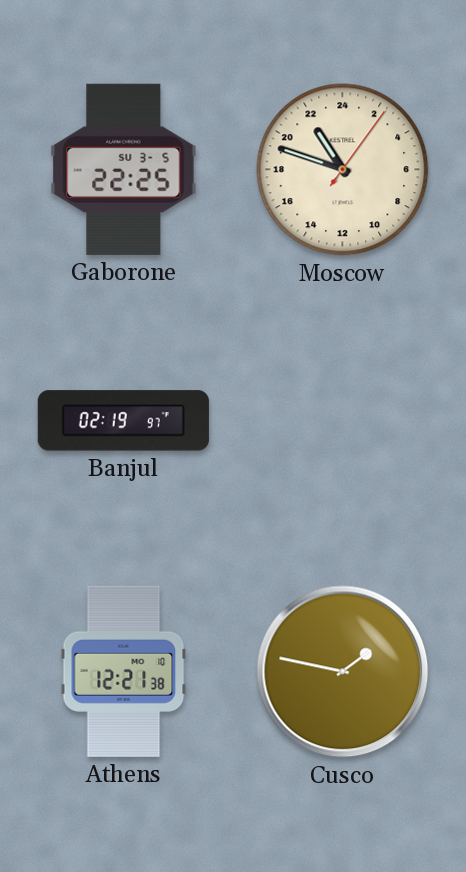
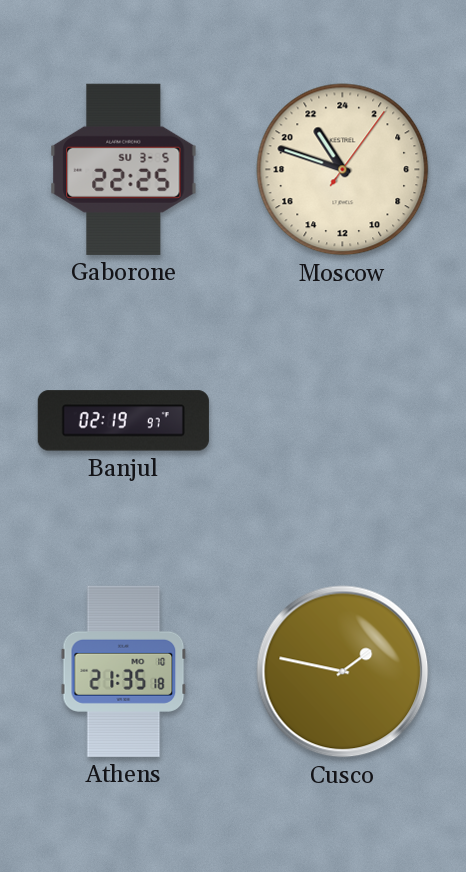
Athens: 12:21 -> 21:35
